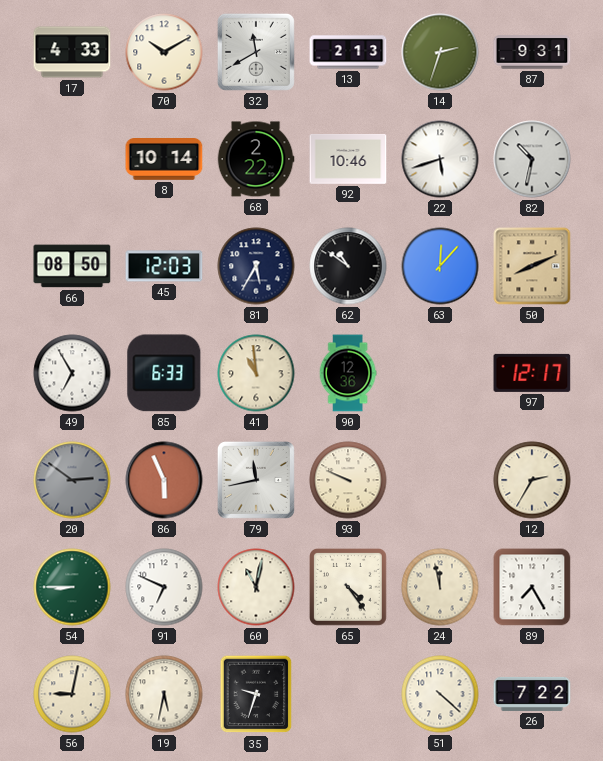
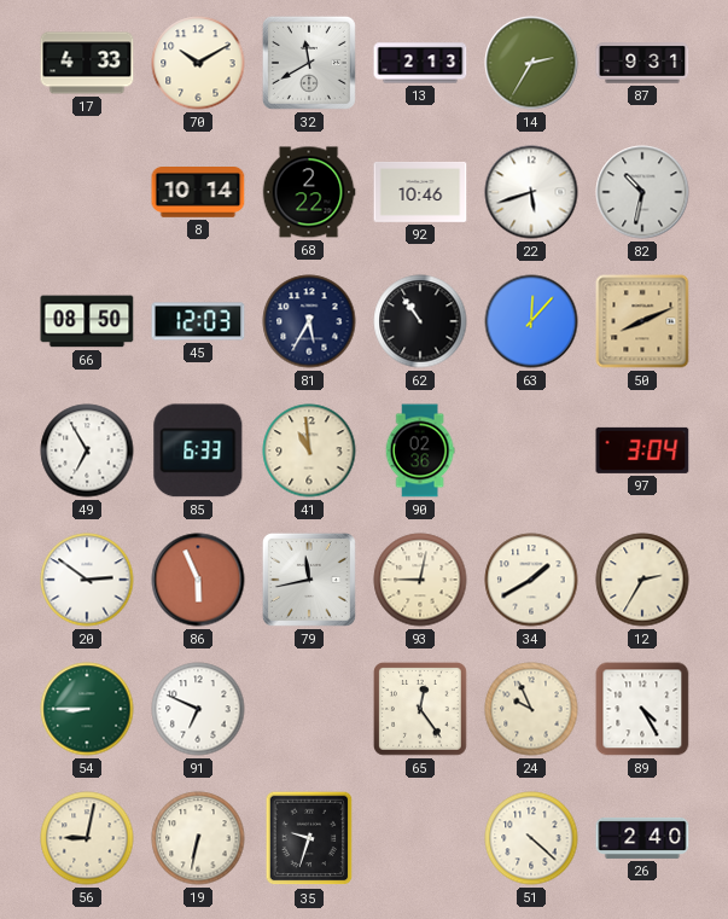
14: 2:33 -> 2:35
62: 10:51 -> 10:54
90: 12:36 -> 02:36
97: 12:17 -> 3:04
20 dial: grey -> white
93: 9:49 -> 9:02
34: none -> 1:40
60: 11:02 -> none
65: 4:24 -> 12:24
24: 11:58 -> 9:56
89: 7:25 -> 4:25
19: 5:32 -> 6:32
26: 7:22 -> 2:40
